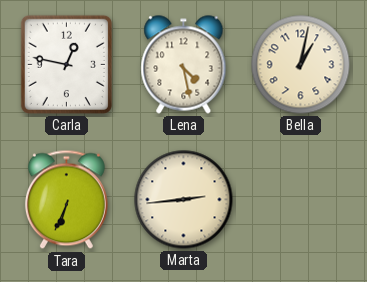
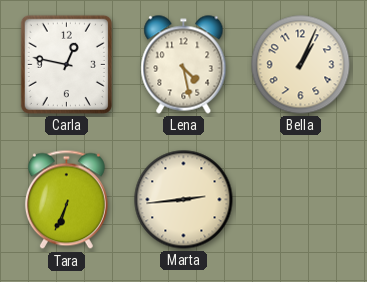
Bella: 1:02 -> 1:04
